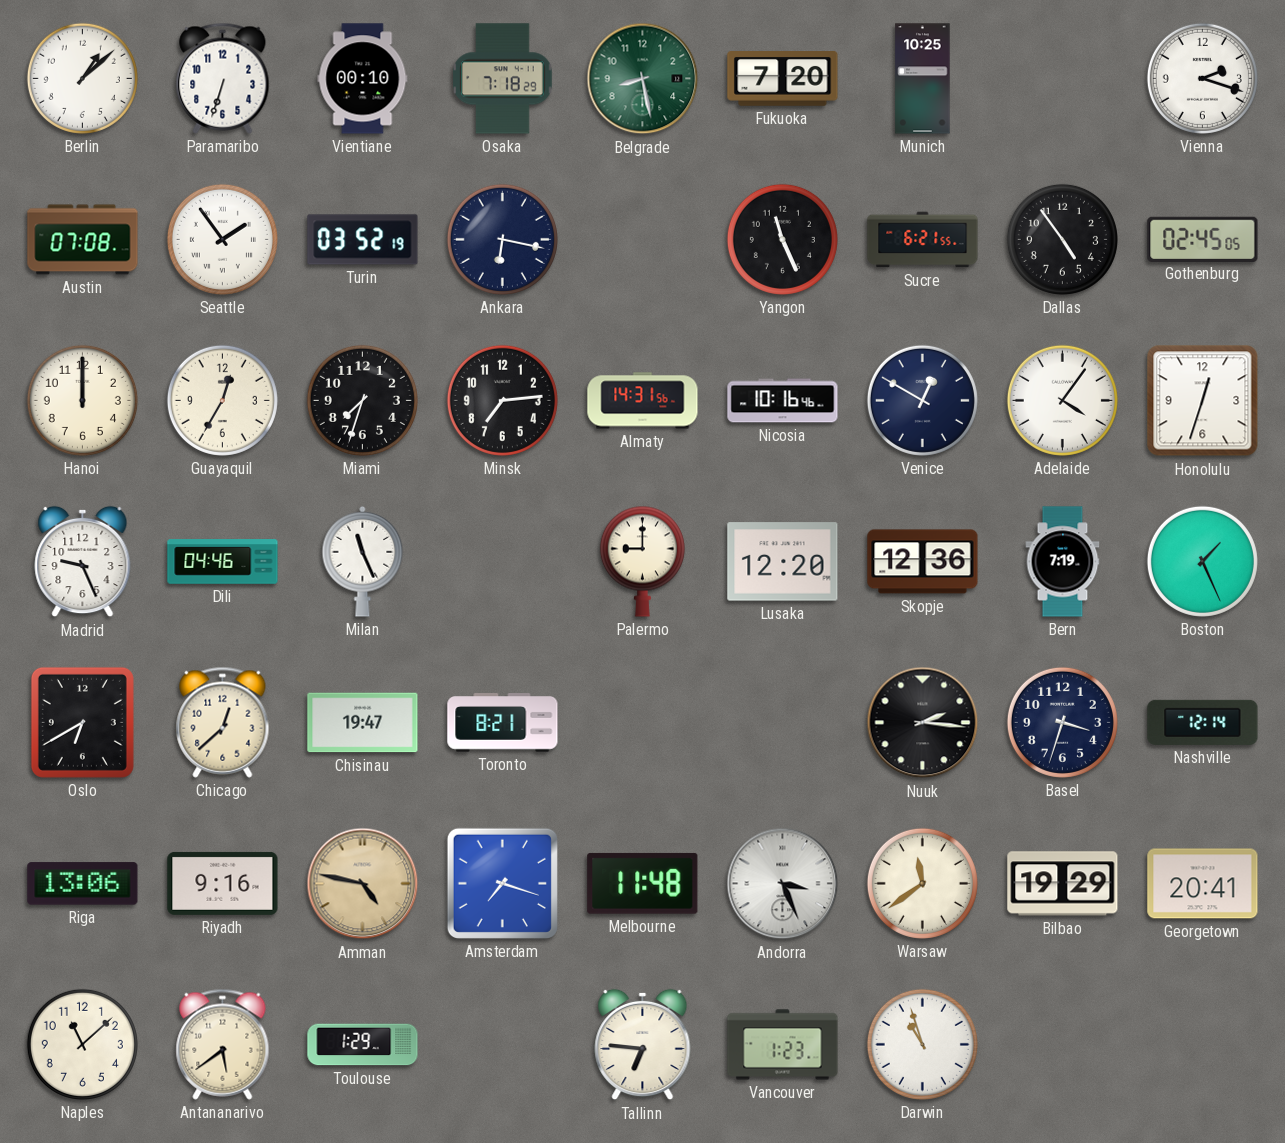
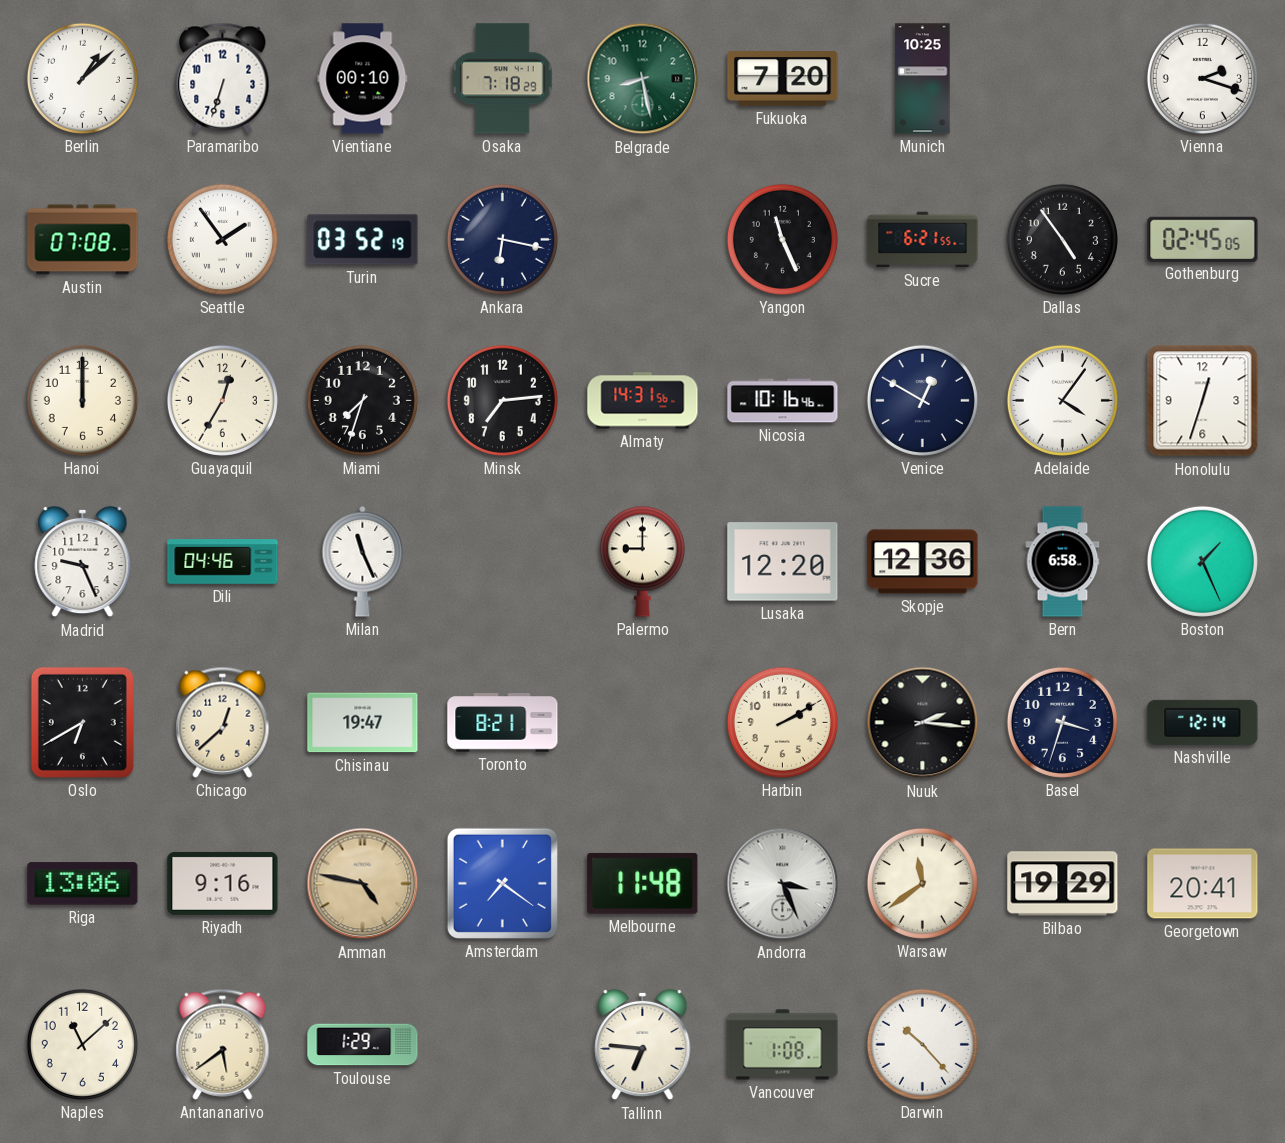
Bern: 7:19 -> 6:58
Harbin: none -> 2:10
Amsterdam: 7:18 -> 7:21
Vancouver: 1:23 -> 1:08
Darwin: 10:57 -> 10:23
